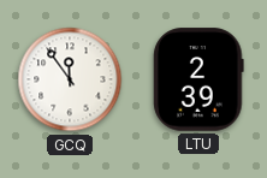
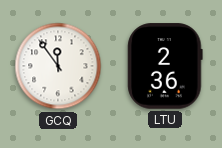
LTU: 2:39 -> 2:36
